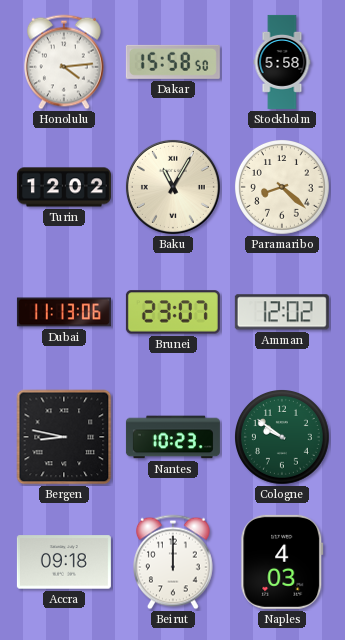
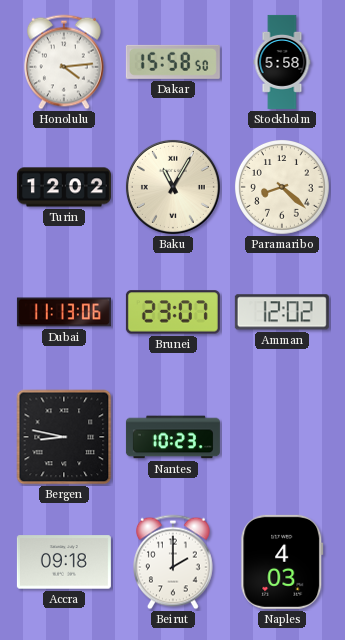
Cologne: 9:51 -> none
Beirut: 12:00 -> 2:00
